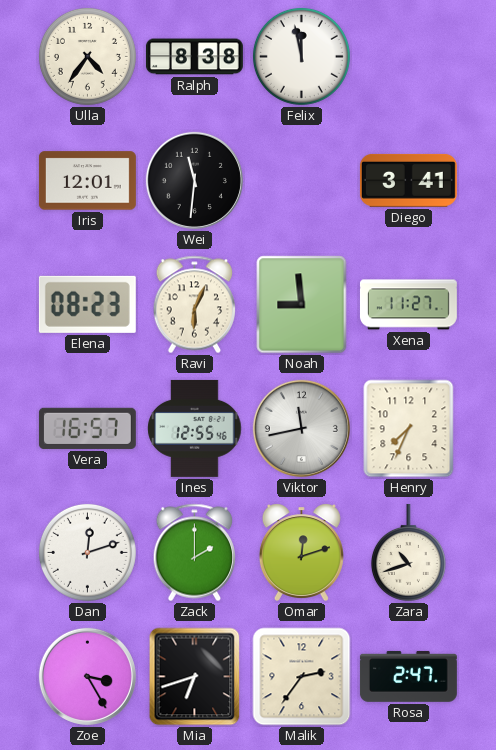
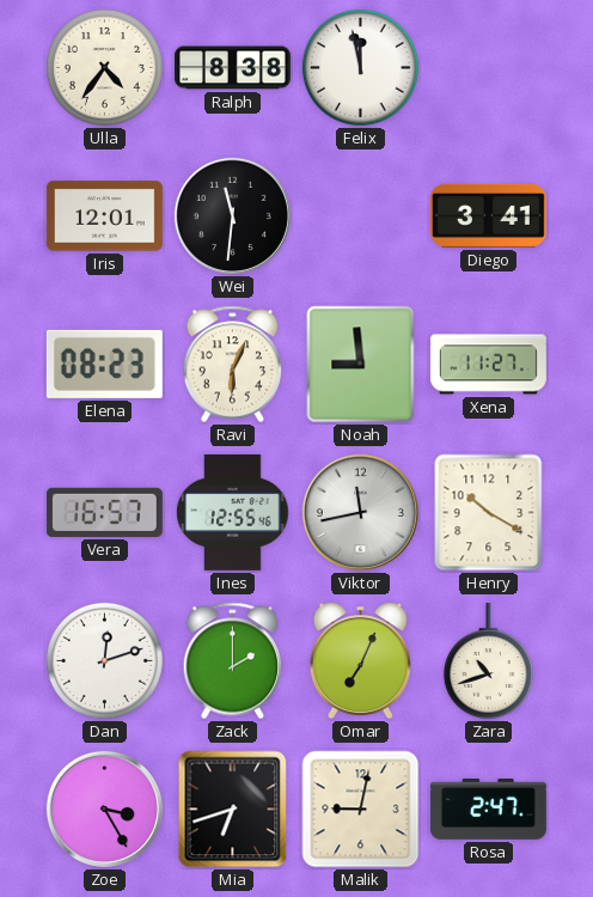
Henry: 7:34 -> 10:20
Omar: 12:12 -> 7:04
Malik: 2:36 -> 9:02
